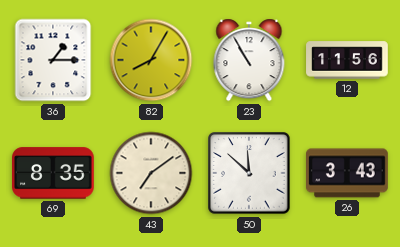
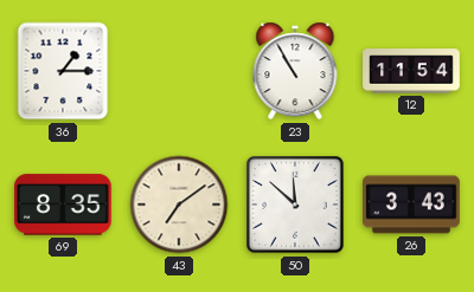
82: 8:05 -> none
12: 11:56 -> 11:54
